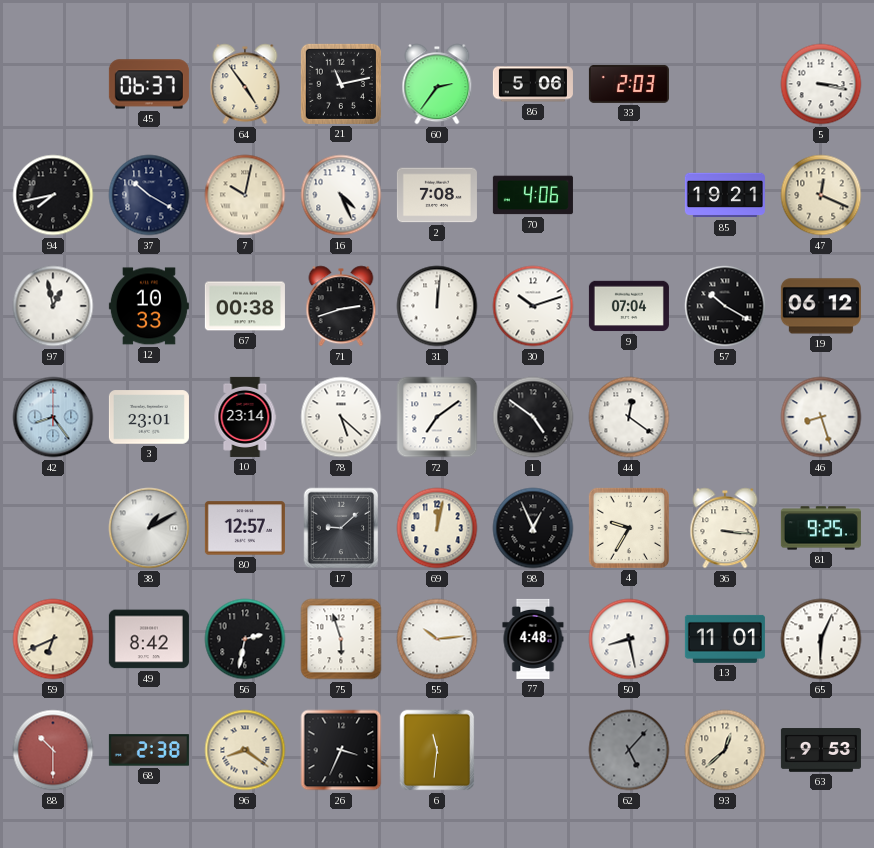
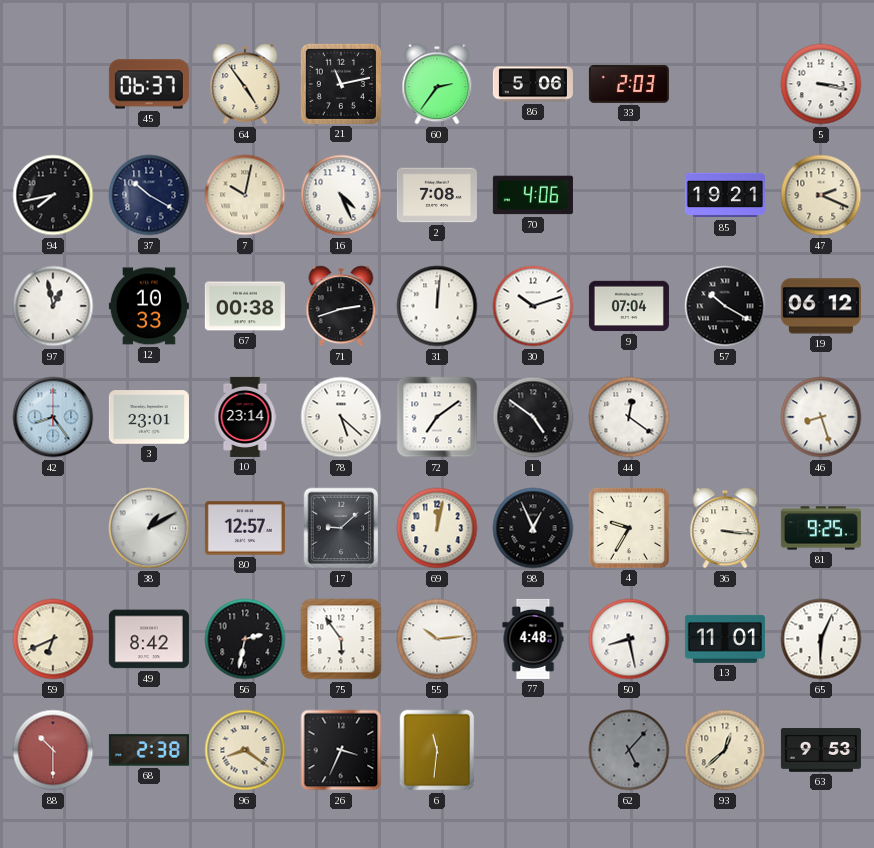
47: 12:19 -> 2:19
75: 5:57 -> 5:54
